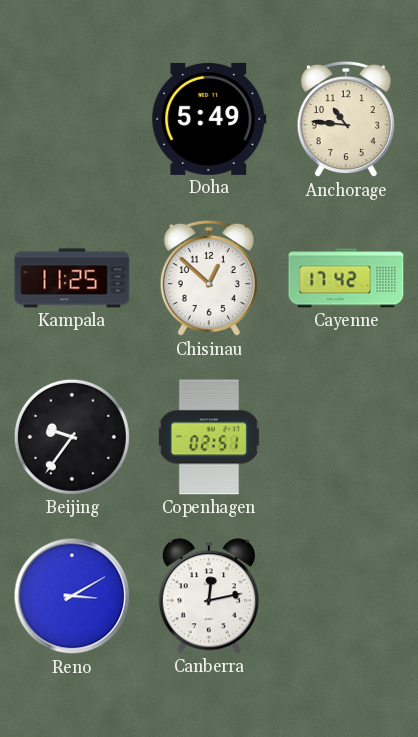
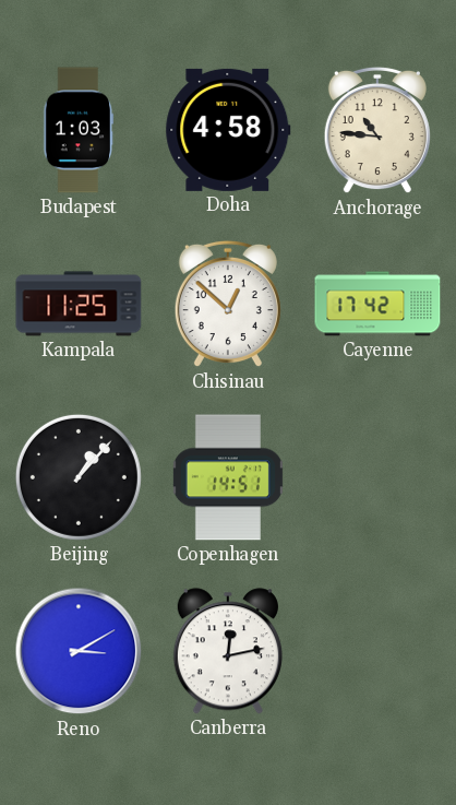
Budapest: none -> 1:03
Doha: 5:49 -> 4:58
Beijing: 9:36 -> 1:07
Copenhagen: 02:51 -> 14:51
